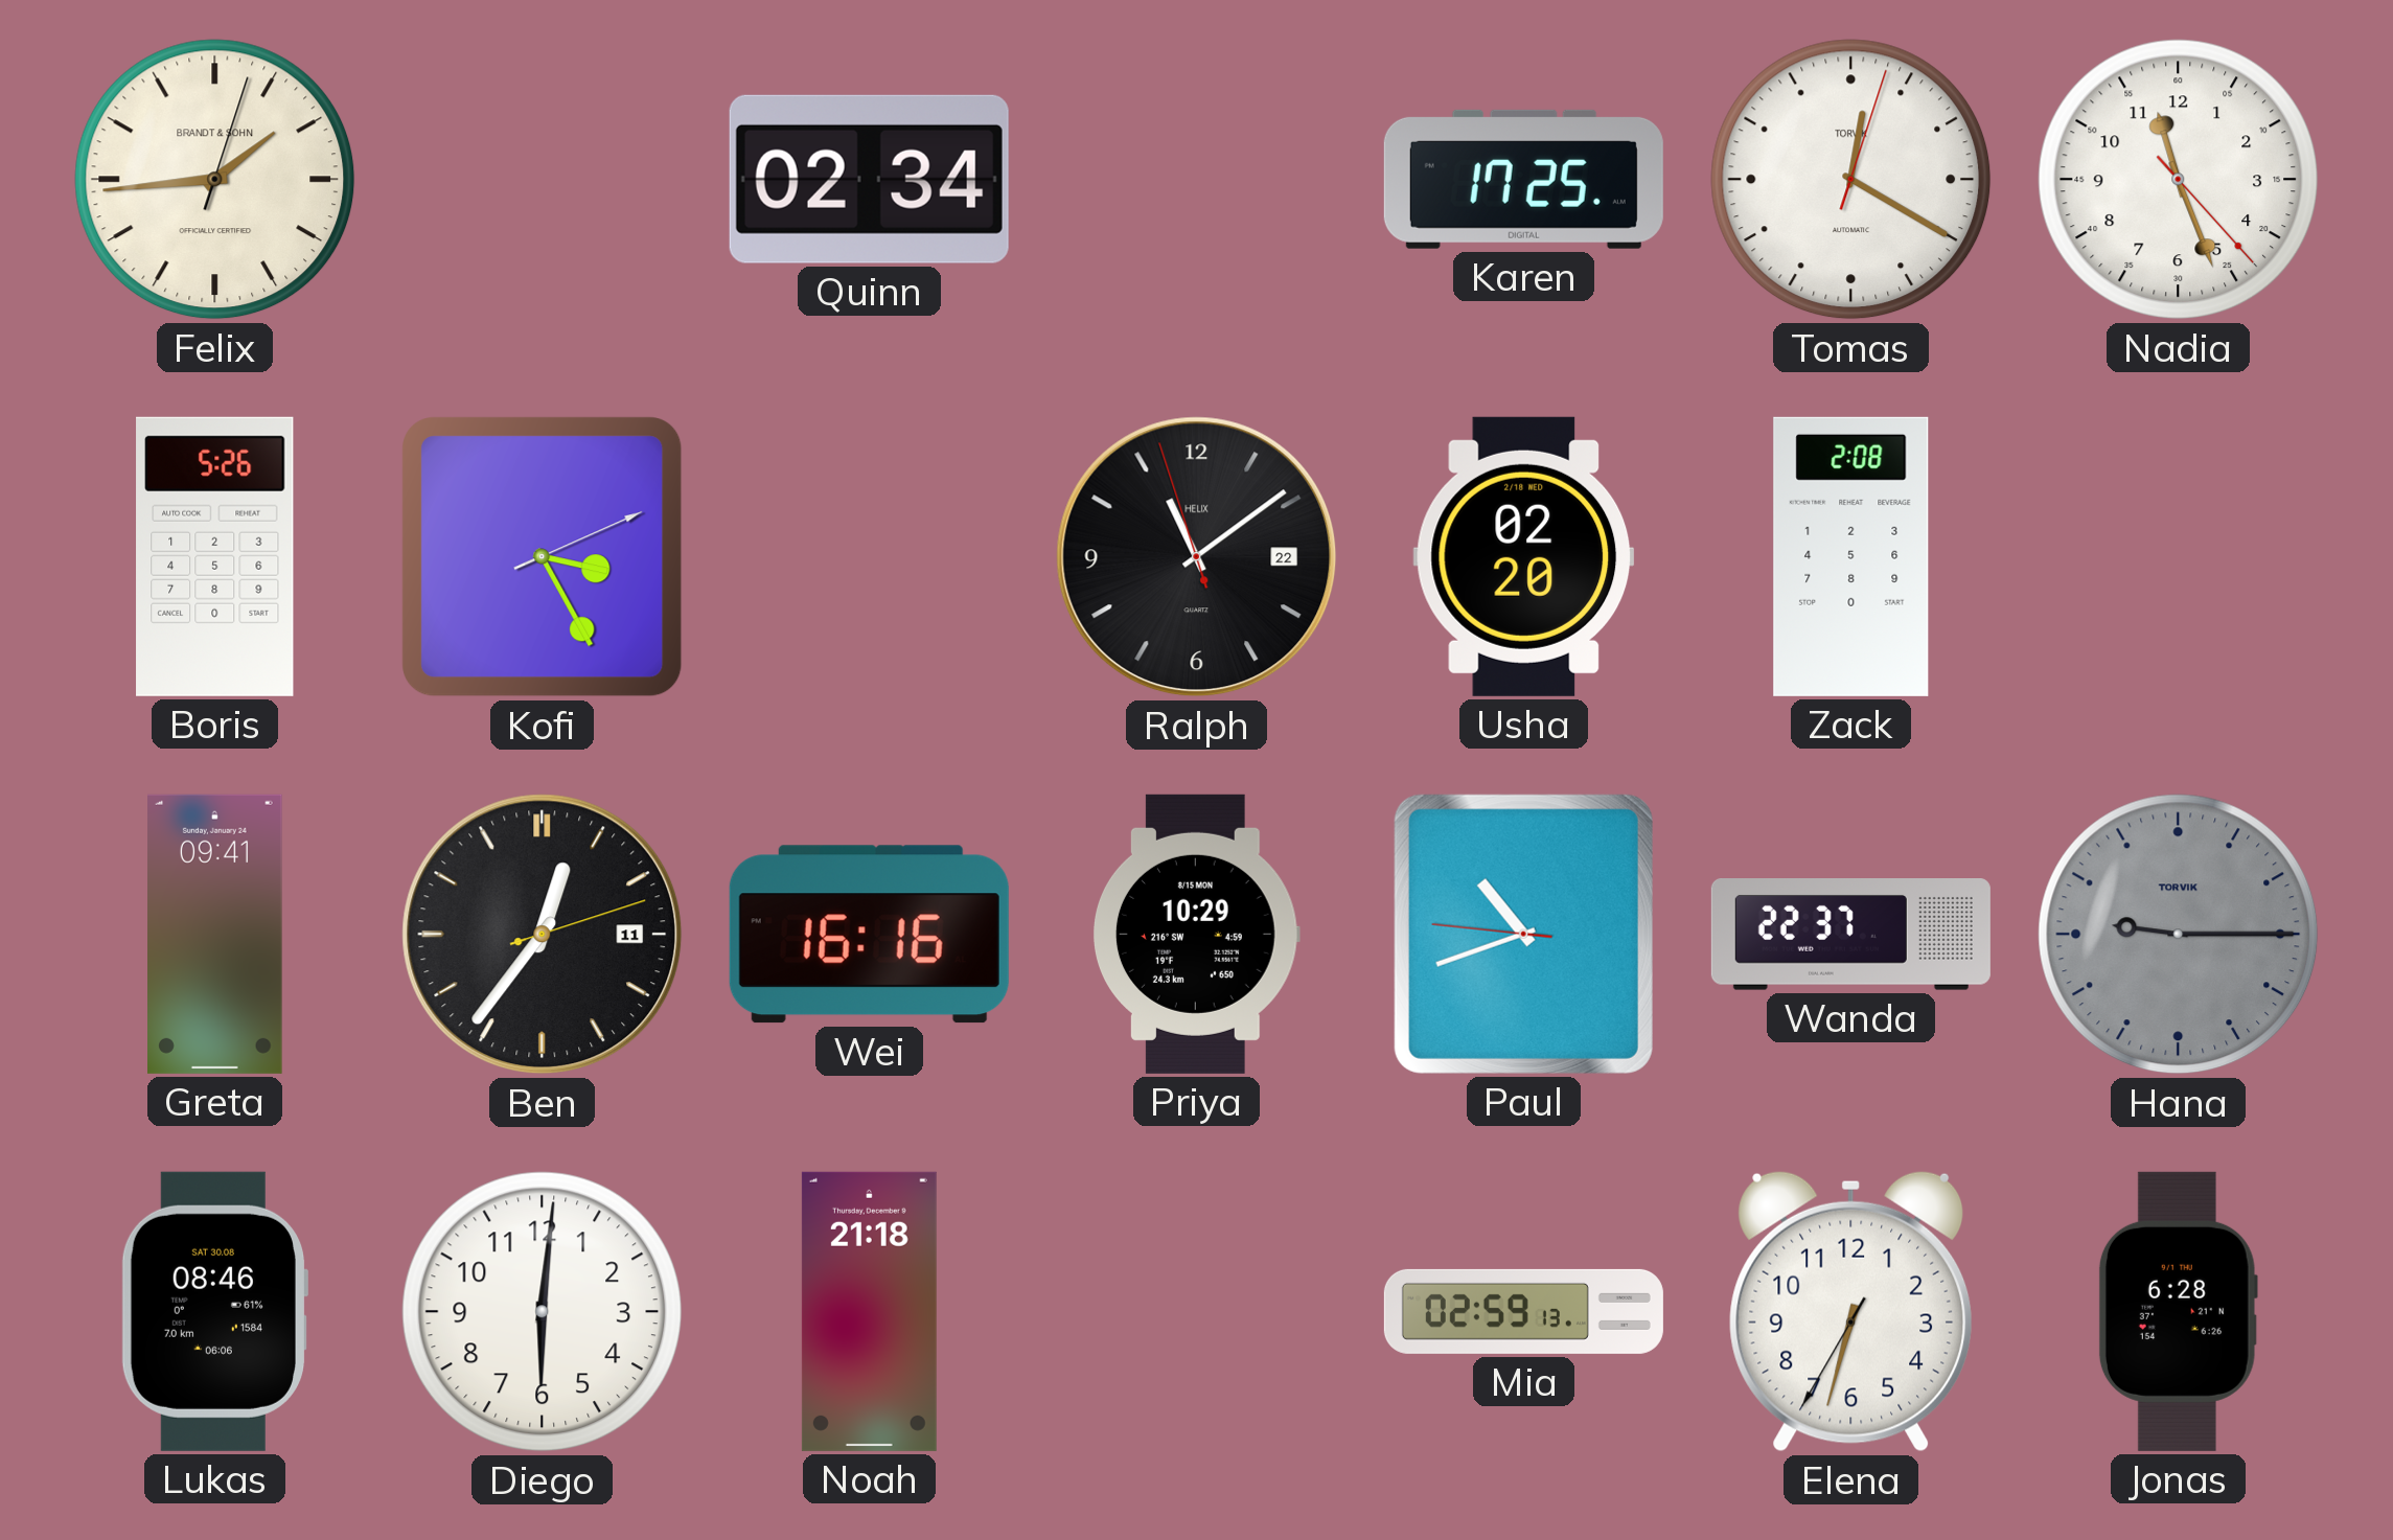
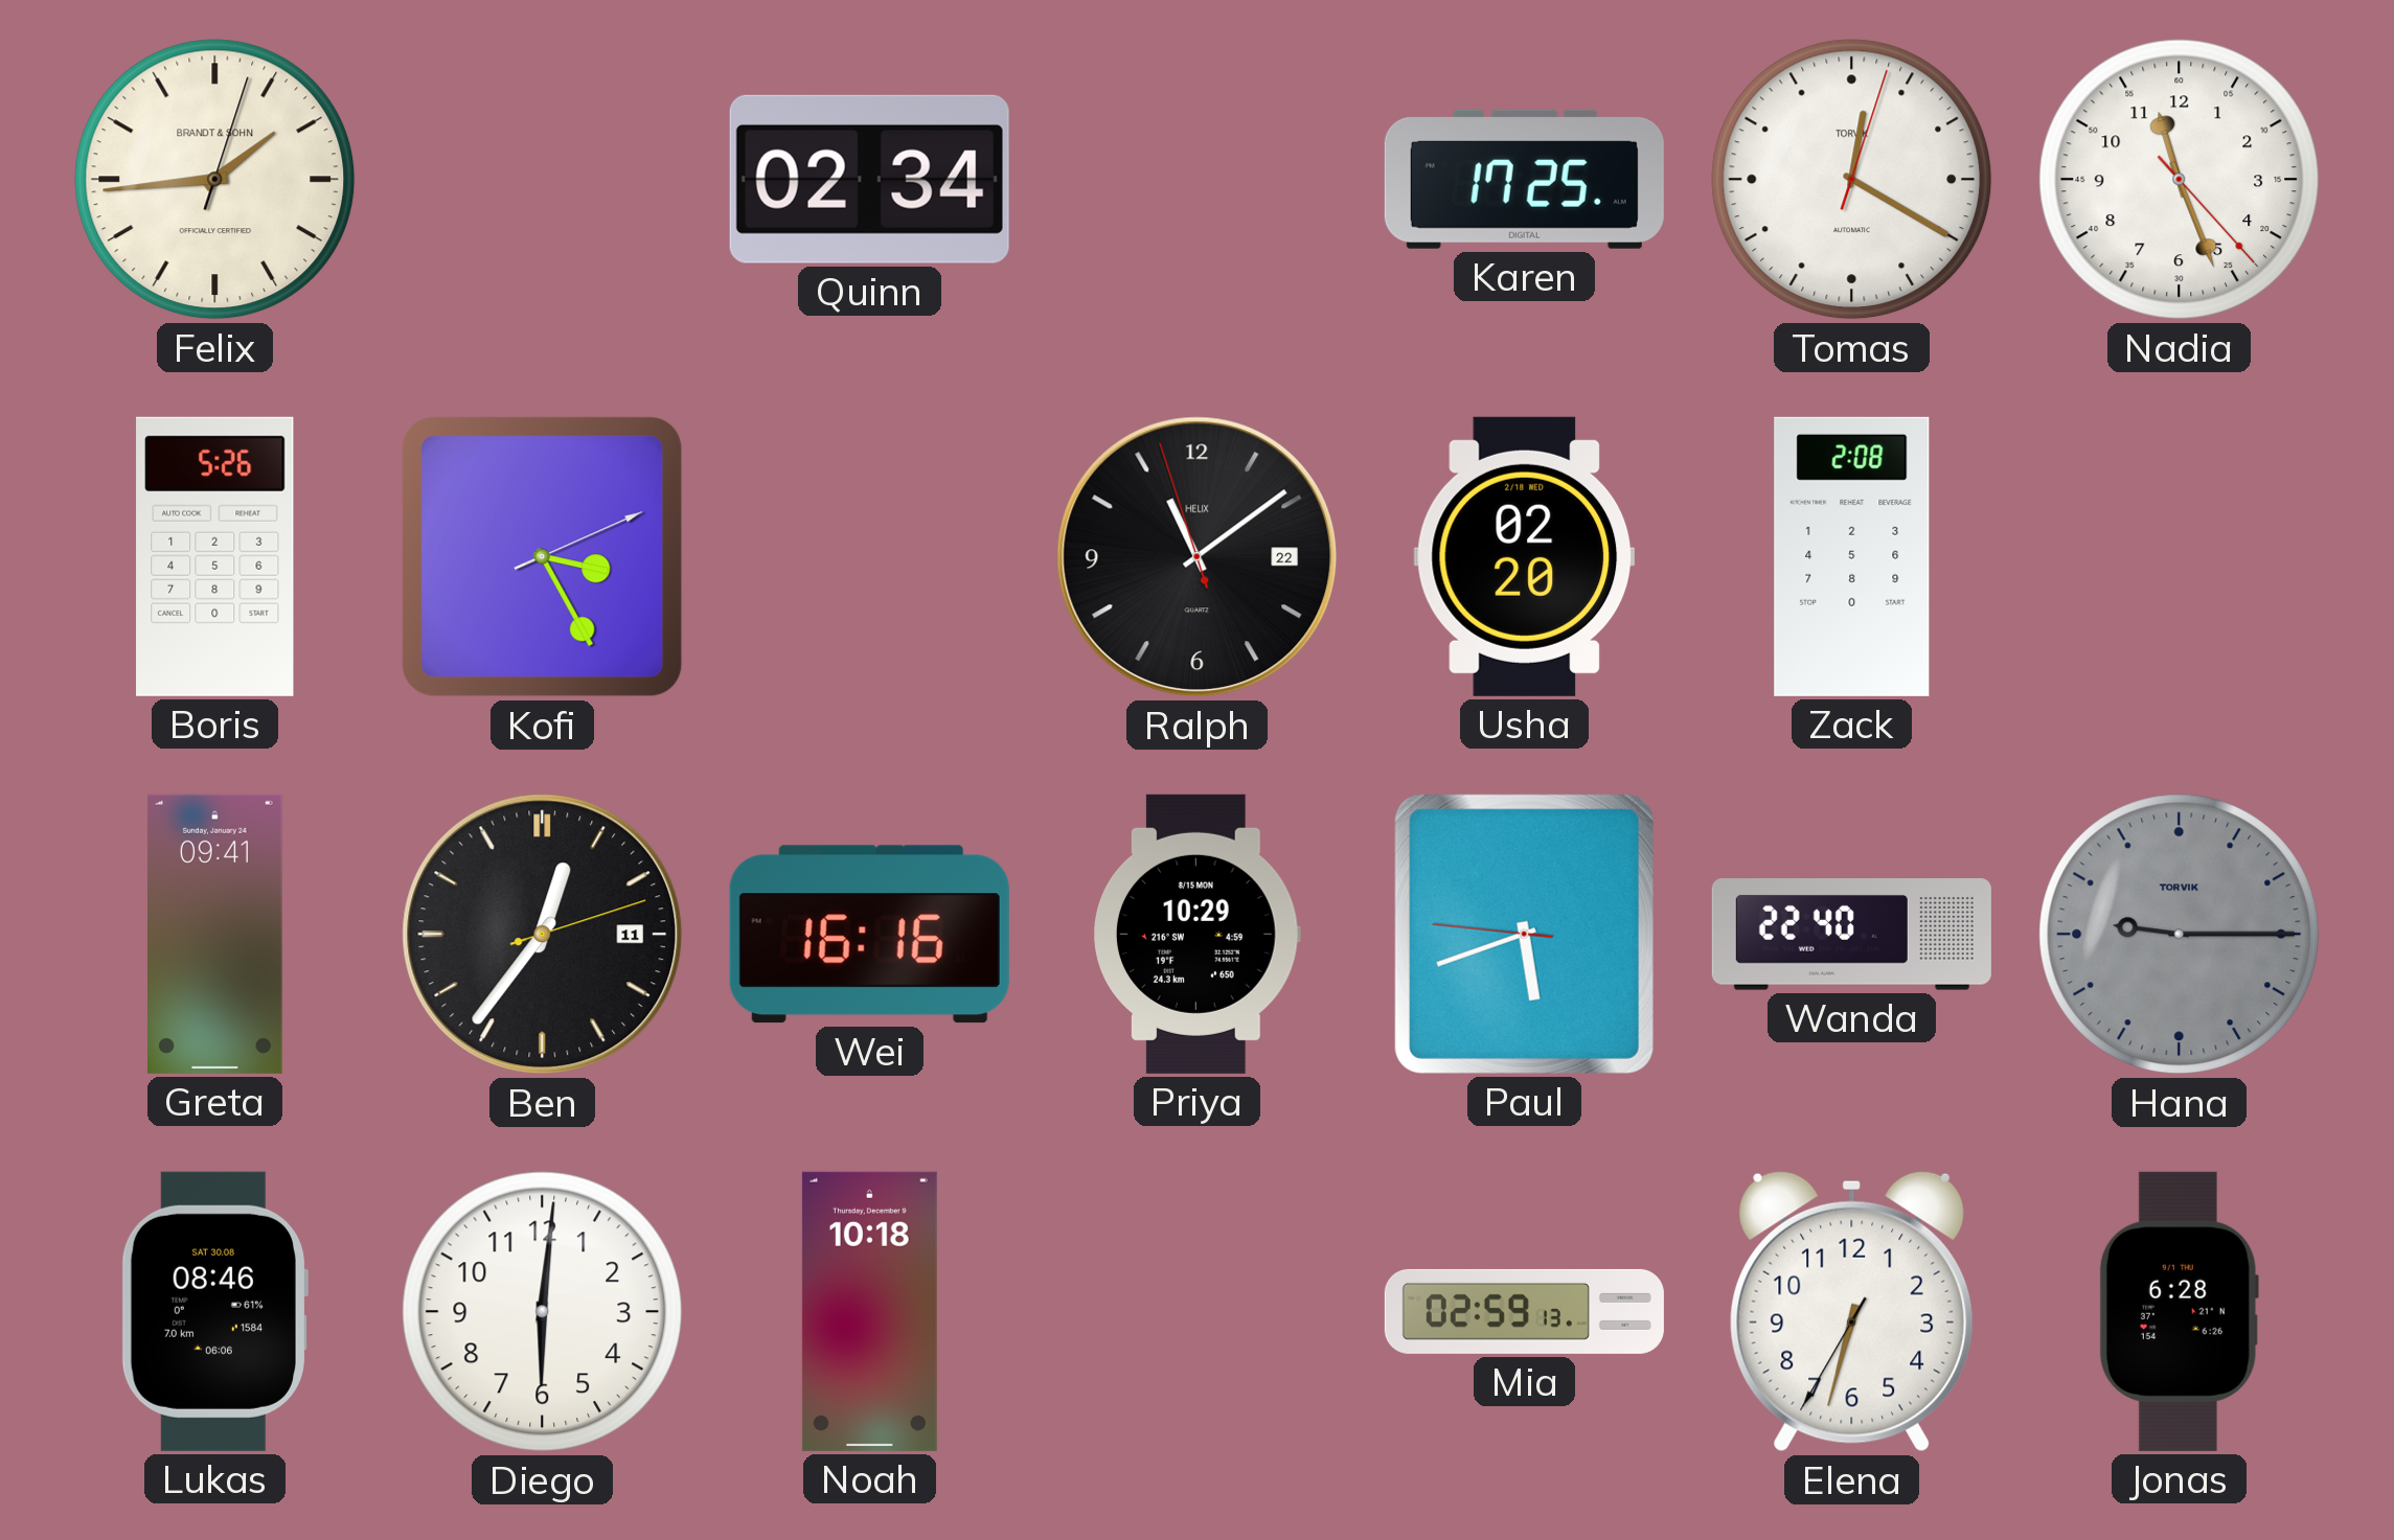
Paul: 10:41 -> 5:41
Wanda: 22:37 -> 22:40
Noah: 21:18 -> 10:18
